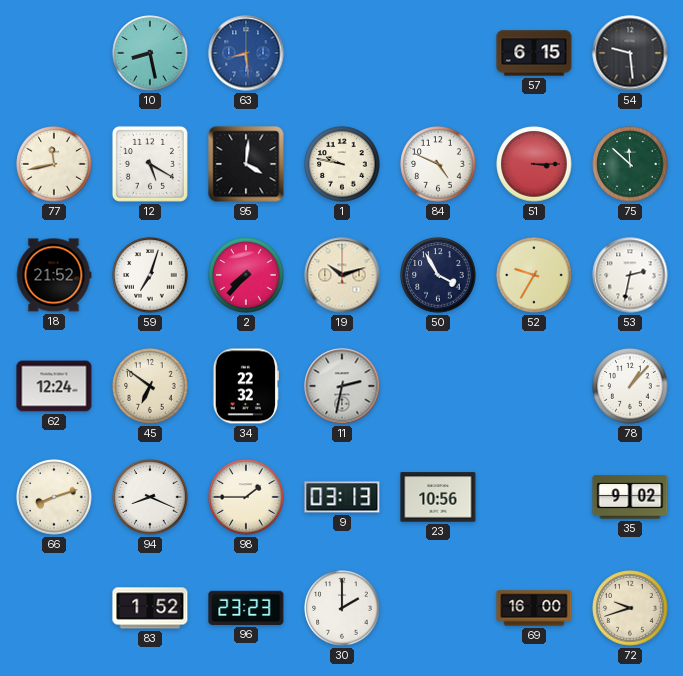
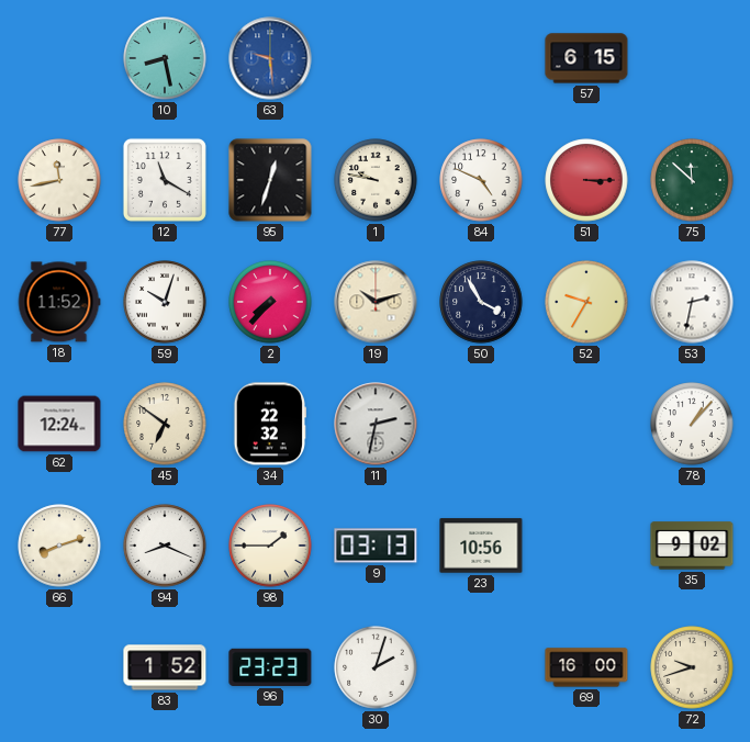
63: 8:29 -> 9:29
54: 9:29 -> none
12: 5:20 -> 11:20
95: 4:01 -> 12:33
18: 21:52 -> 11:52
59: 7:03 -> 10:03
30: 2:00 -> 2:03
